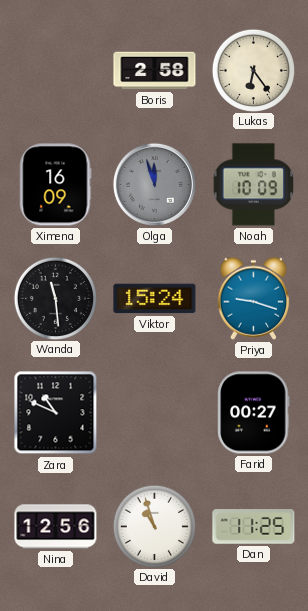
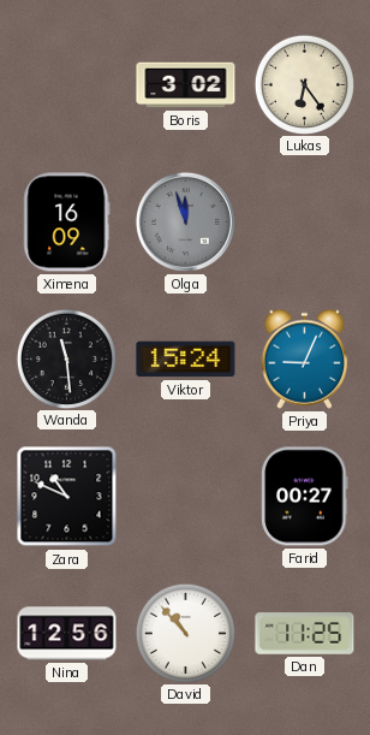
Boris: 2:58 -> 3:02
Noah: 10:09 -> none
Priya: 9:18 -> 9:04
David: 10:57 -> 10:53
